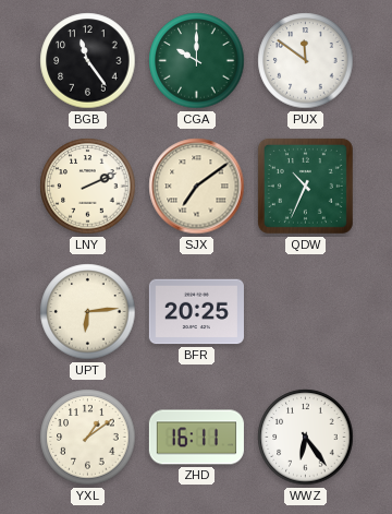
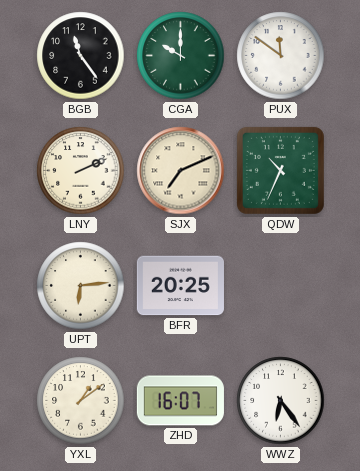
SJX: 7:09 -> 7:11
ZHD: 16:11 -> 16:07
